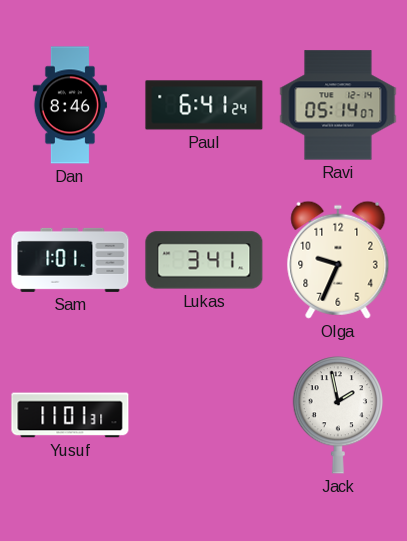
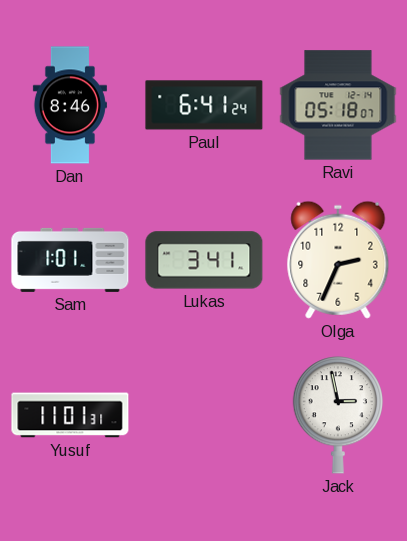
Ravi: 05:14 -> 05:18
Olga: 9:34 -> 2:34
Jack: 1:58 -> 2:58
